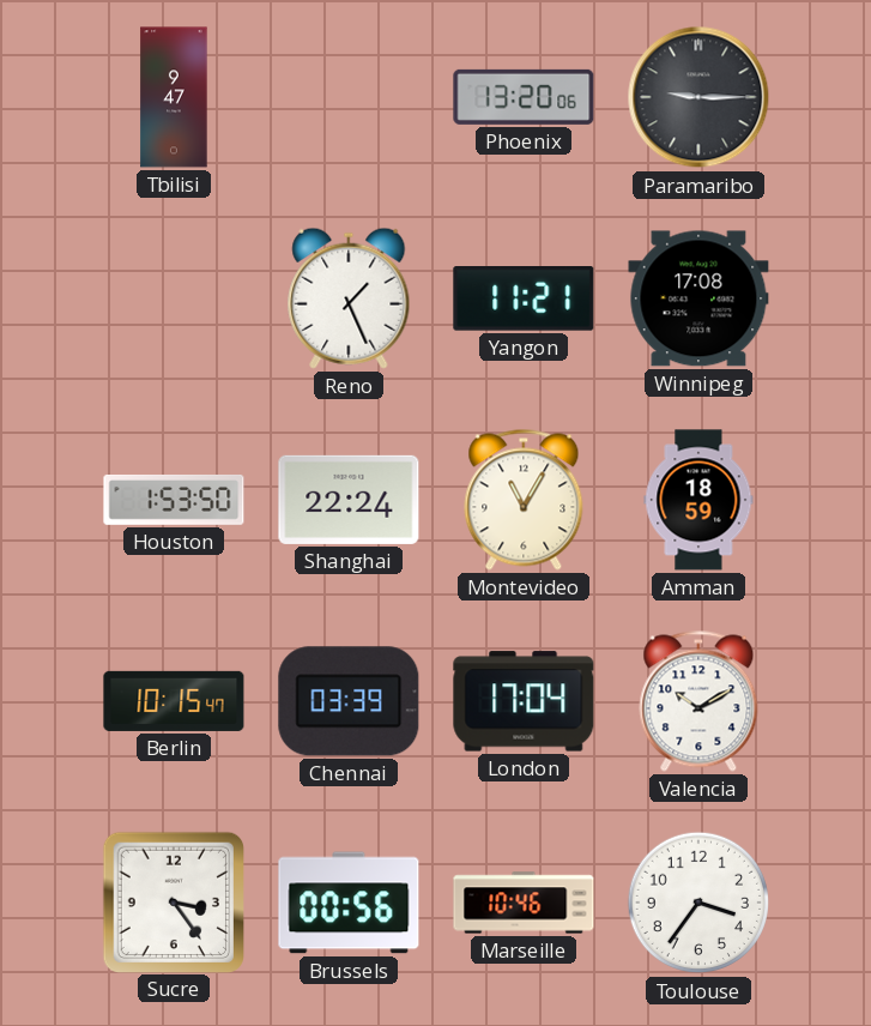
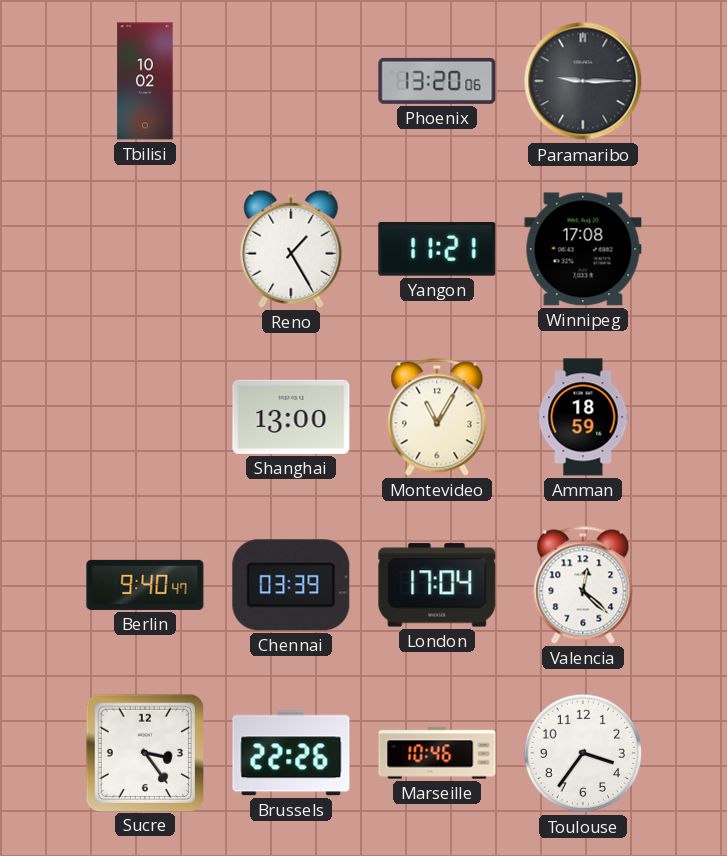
Tbilisi: 9:47 -> 10:02
Reno: 1:26 -> 1:25
Houston: 1:53 -> none
Shanghai: 22:24 -> 13:00
Berlin: 10:15 -> 9:40
Valencia: 10:10 -> 12:22
Brussels: 00:56 -> 22:26
